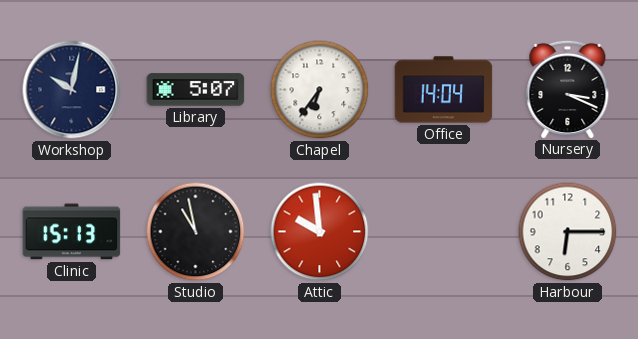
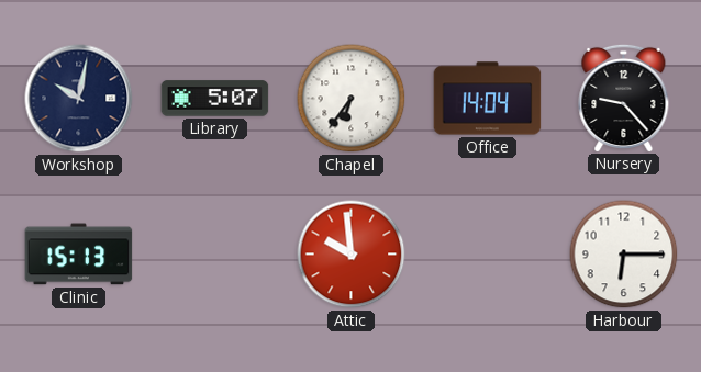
Nursery: 3:19 -> 9:23
Studio: 10:58 -> none
